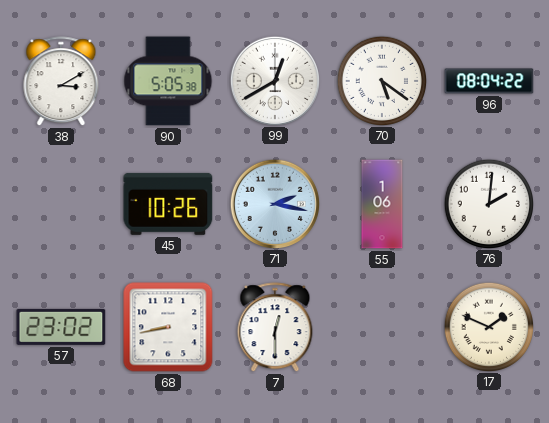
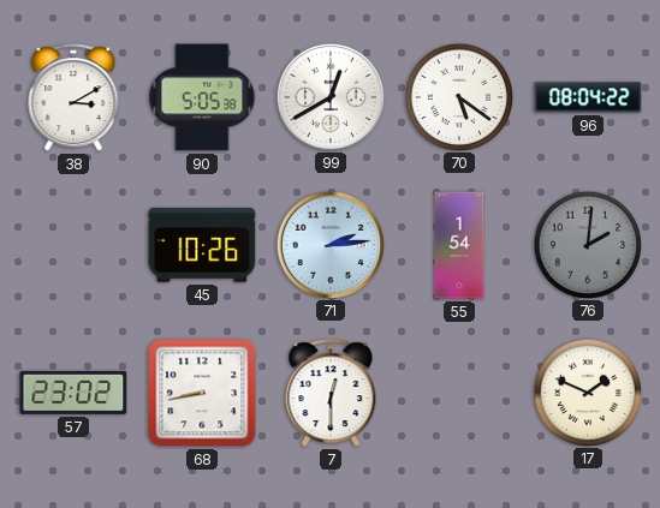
71: 2:17 -> 2:14
55: 1:06 -> 1:54
76 dial: white -> grey
